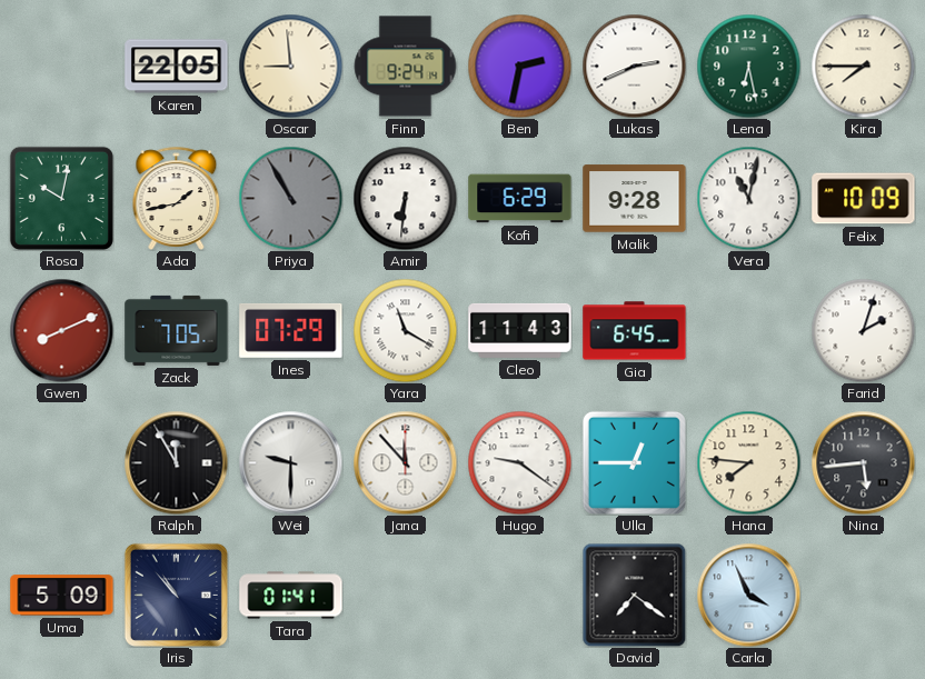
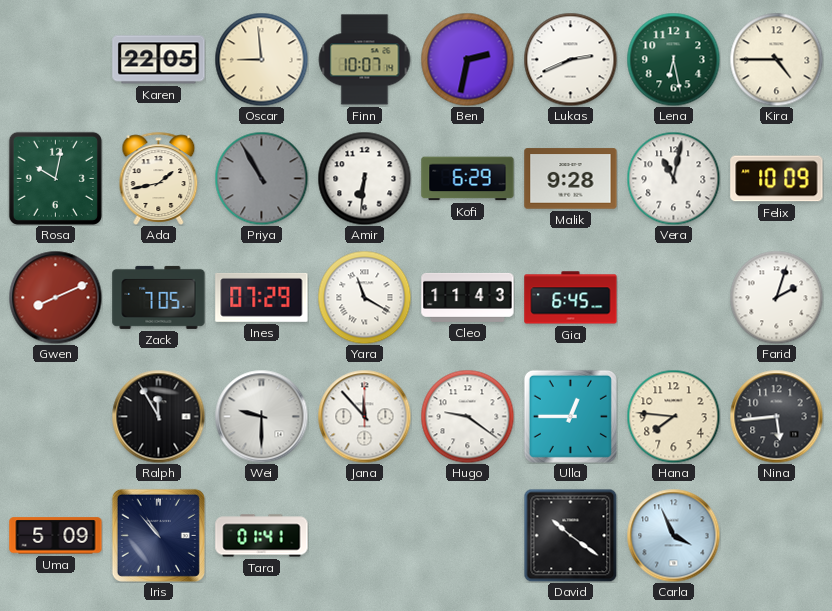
Finn: 9:24 -> 10:07
Kira: 7:45 -> 4:45
David: 7:21 -> 10:21
